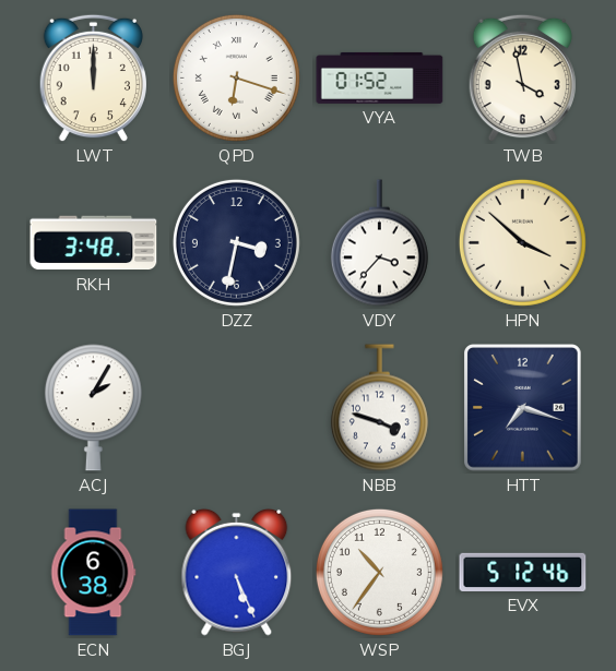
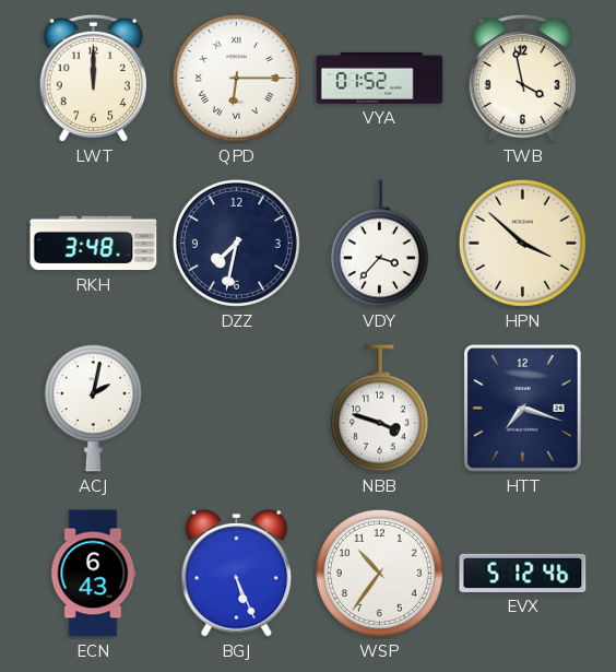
QPD: 6:18 -> 6:15
DZZ: 3:32 -> 7:32
ACJ: 2:05 -> 2:02
ECN: 6:38 -> 6:43
